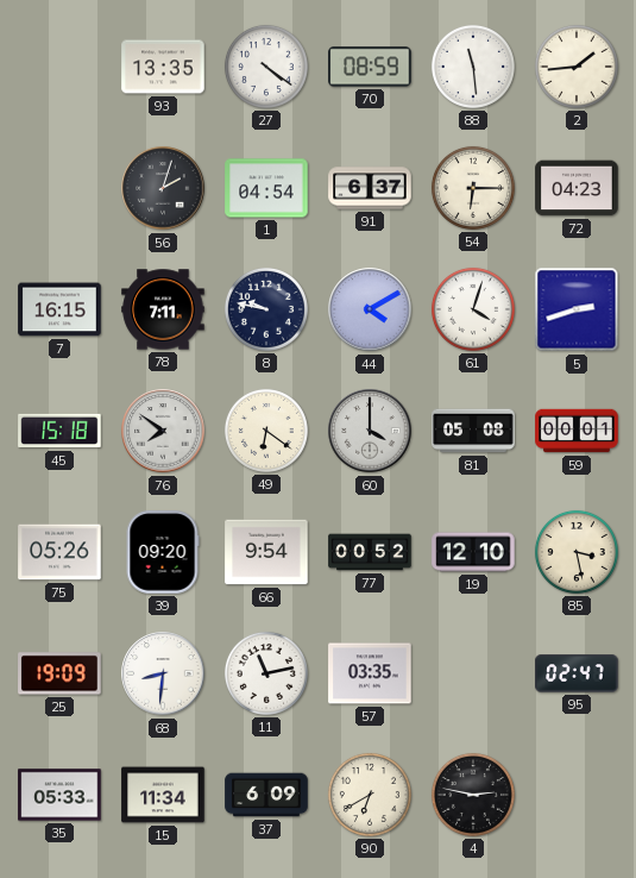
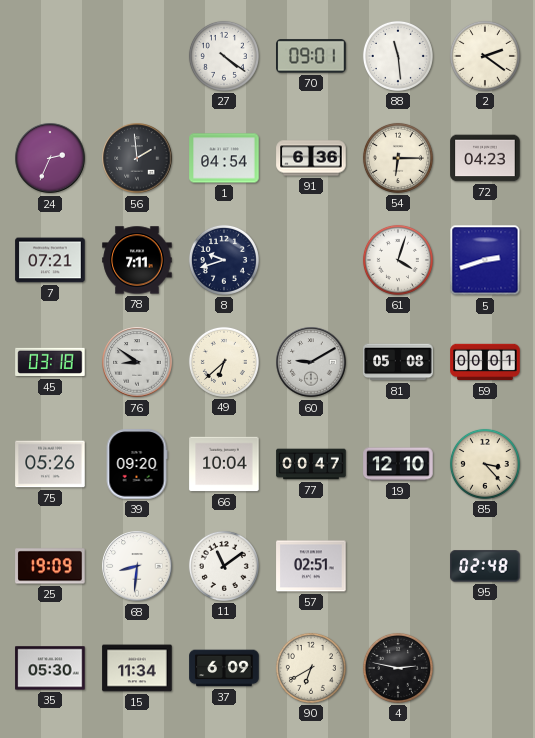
93: 13:35 -> none
70: 08:59 -> 09:01
2: 1:44 -> 2:21
24: none -> 2:34
56: 2:03 -> 1:59
91: 6:37 -> 6:36
7: 16:15 -> 07:21
8: 9:47 -> 9:42
44: 4:10 -> none
45: 15:18 -> 03:18
76: 7:51 -> 8:51
49: 6:21 -> 6:38
60: 4:00 -> 9:10
66: 9:54 -> 10:04
77: 00:52 -> 00:47
85: 3:28 -> 3:23
11: 11:13 -> 11:09
57: 03:35 -> 02:51
95: 02:47 -> 02:48
35: 05:33 -> 05:30
